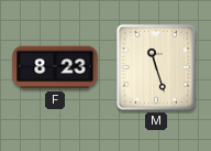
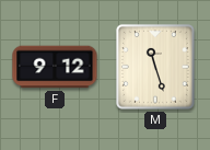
F: 8:23 -> 9:12
